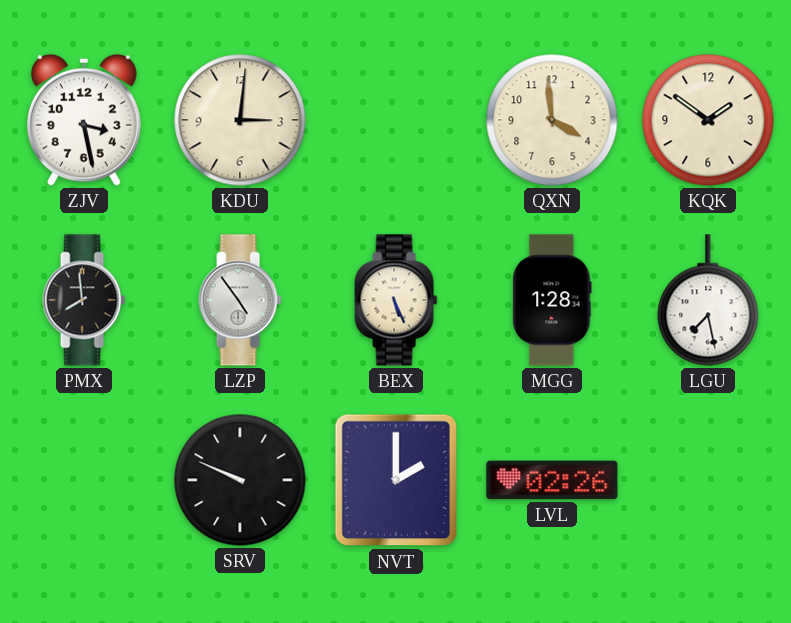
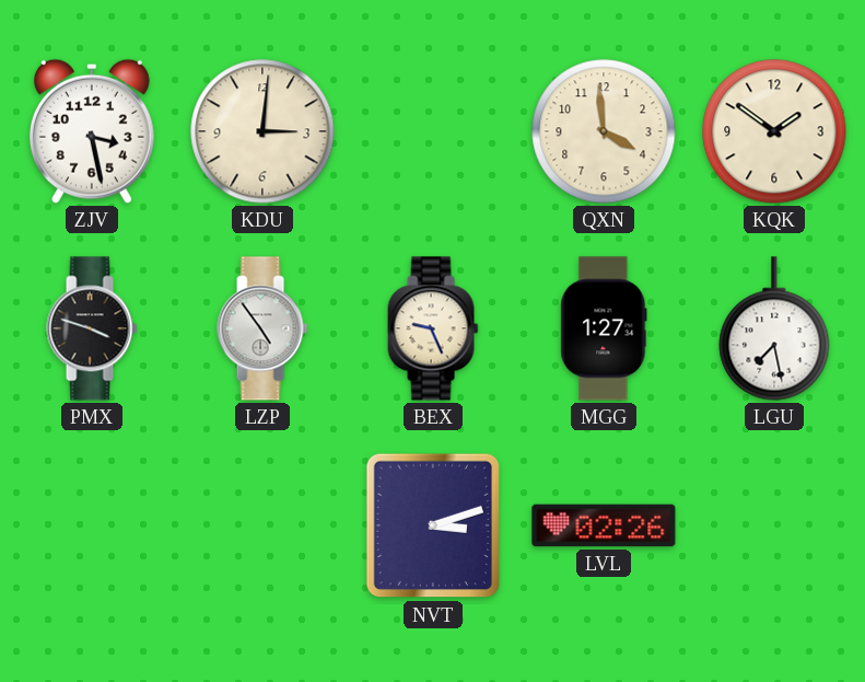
PMX: 7:59 -> 3:48
BEX: 5:26 -> 9:26
MGG: 1:28 -> 1:27
SRV: 9:49 -> none
NVT: 2:00 -> 3:12
